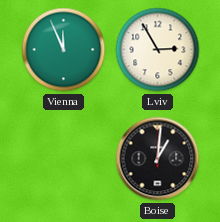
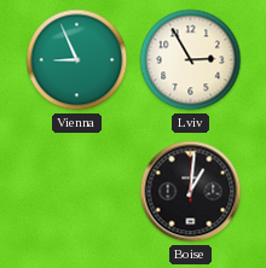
Vienna: 11:56 -> 8:56
